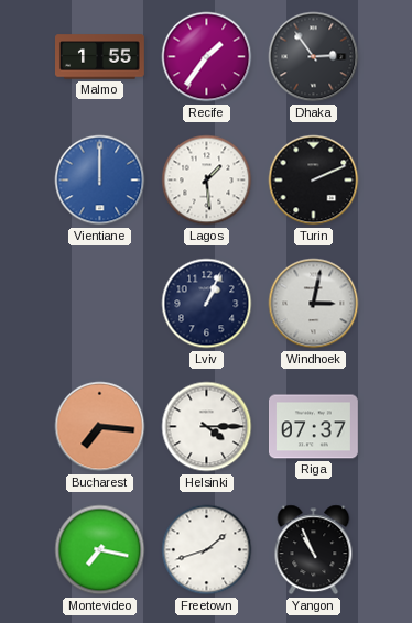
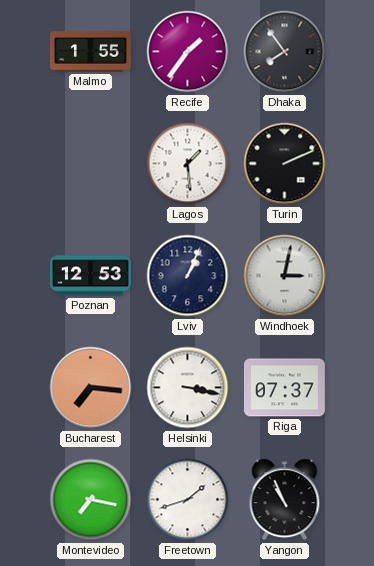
Dhaka: 2:54 -> 7:54
Vientiane: 12:00 -> none
Poznan: none -> 12:53
Helsinki: 4:15 -> 3:17
